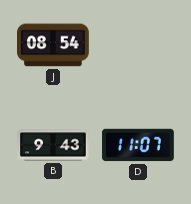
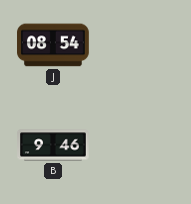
B: 9:43 -> 9:46
D: 11:07 -> none
